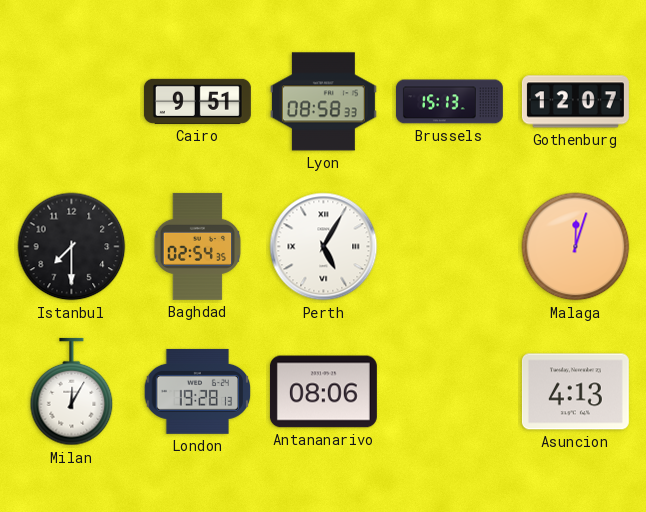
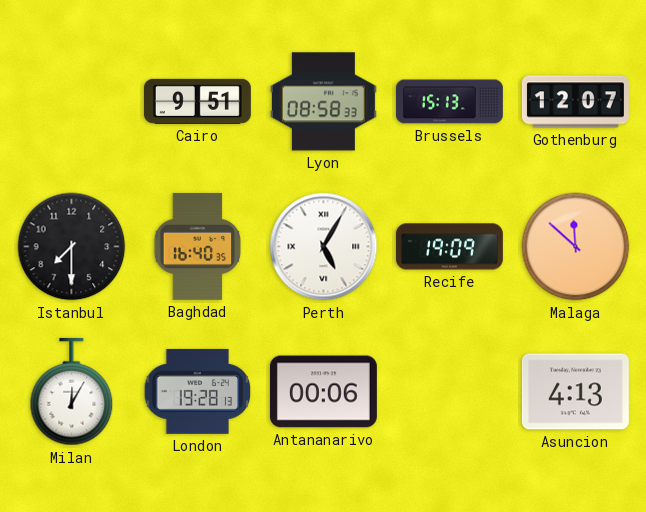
Baghdad: 02:54 -> 16:40
Recife: none -> 19:09
Malaga: 12:03 -> 11:52
Antananarivo: 08:06 -> 00:06
